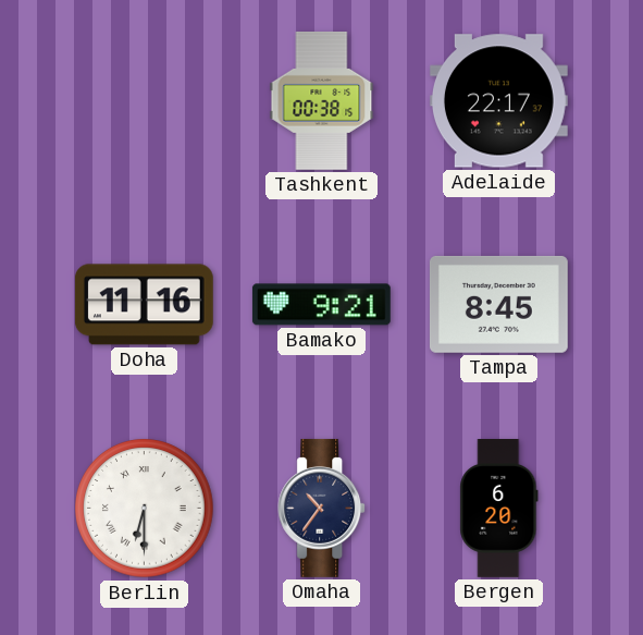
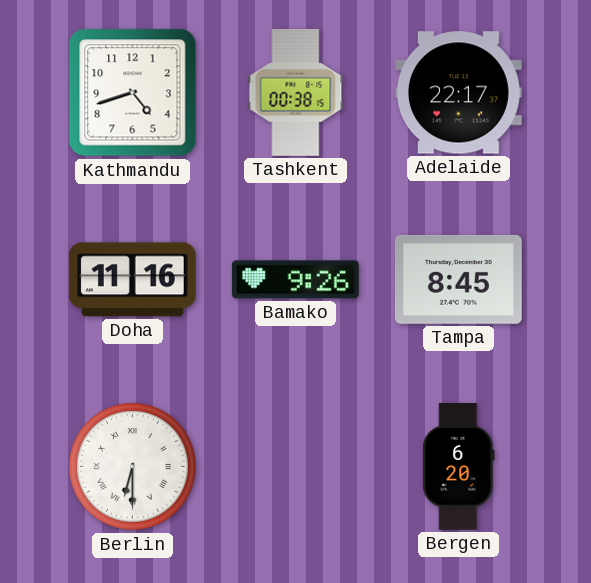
Kathmandu: none -> 4:42
Bamako: 9:21 -> 9:26
Omaha: 10:36 -> none
